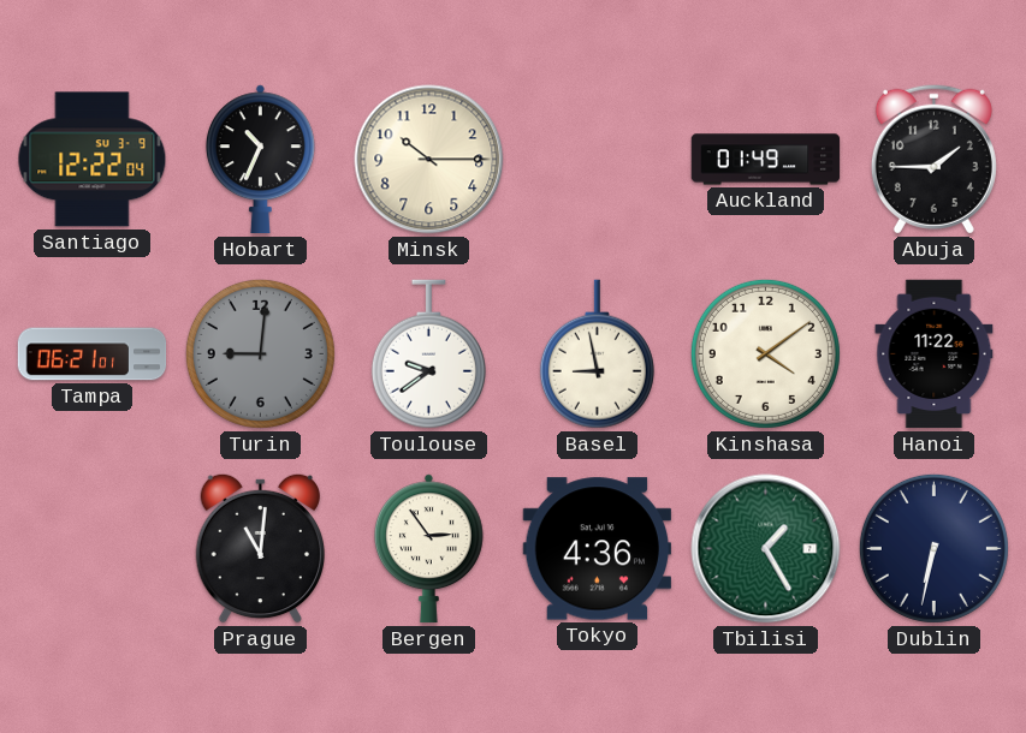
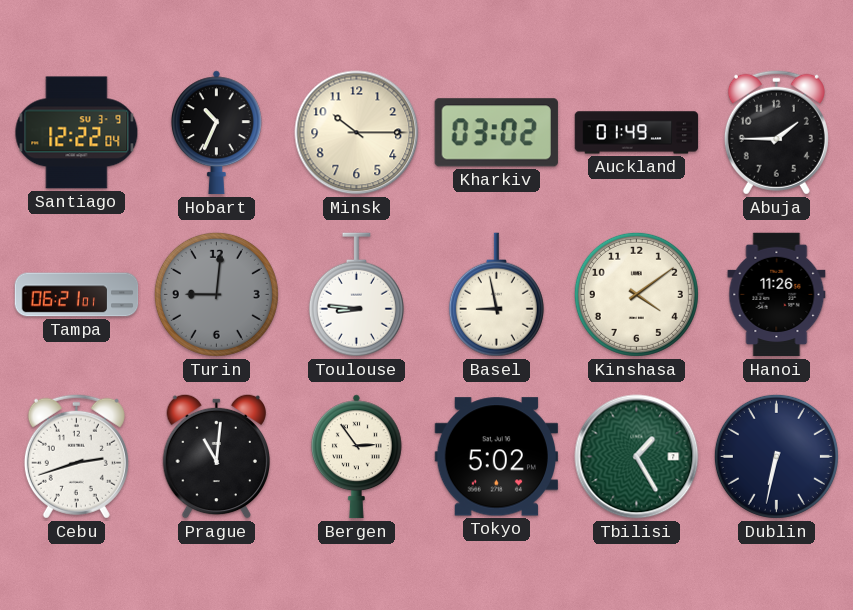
Kharkiv: none -> 03:02
Toulouse: 9:39 -> 8:46
Hanoi: 11:22 -> 11:26
Cebu: none -> 2:42
Tokyo: 4:36 -> 5:02
